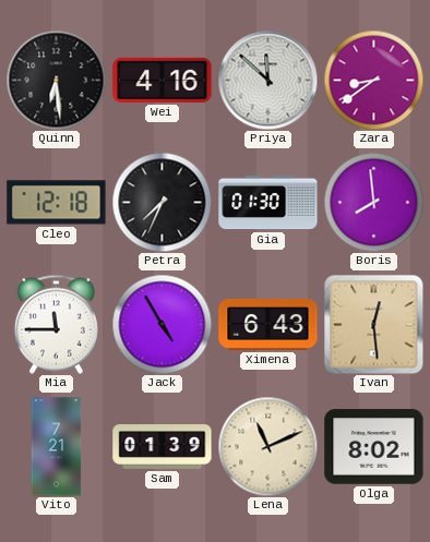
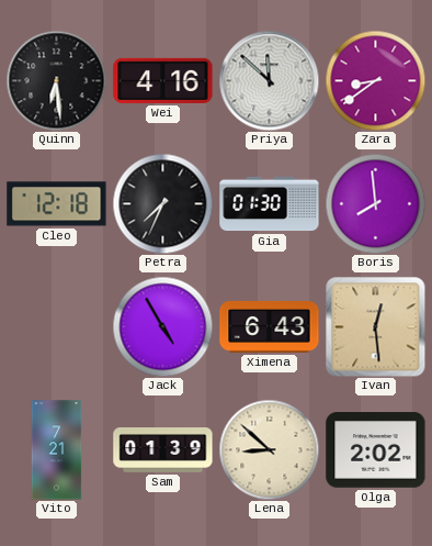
Mia: 11:45 -> none
Lena: 11:11 -> 8:52
Olga: 8:02 -> 2:02
